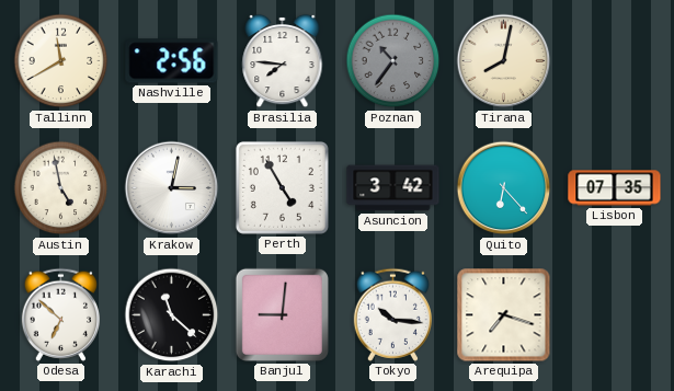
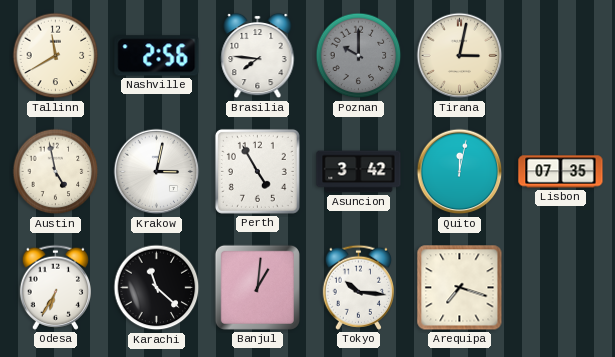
Poznan: 10:36 -> 10:00
Tirana: 8:02 -> 3:02
Quito: 6:23 -> 12:02
Odesa: 6:52 -> 6:35
Banjul: 9:01 -> 1:01
